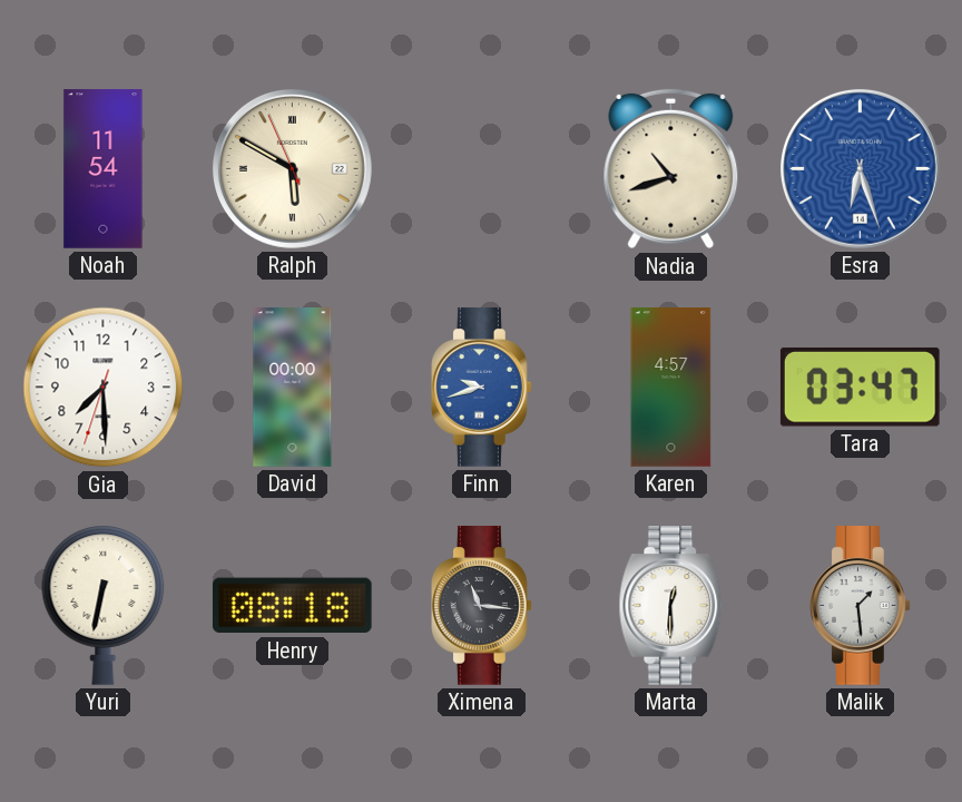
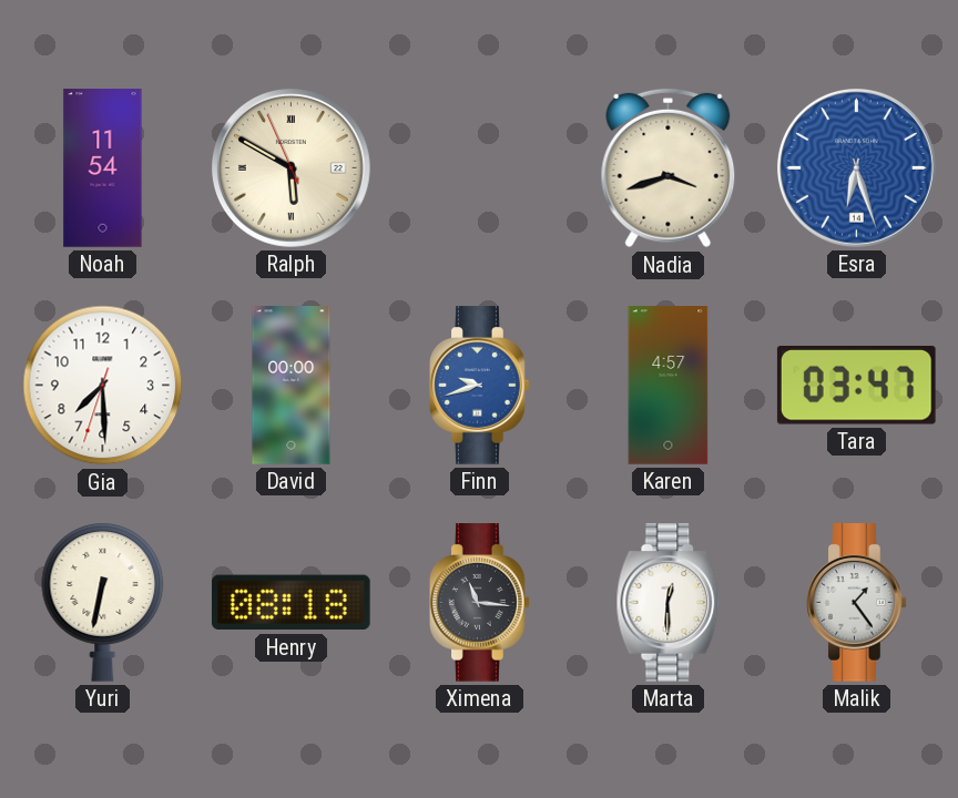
Nadia: 10:42 -> 3:42
Malik: 1:29 -> 1:24
